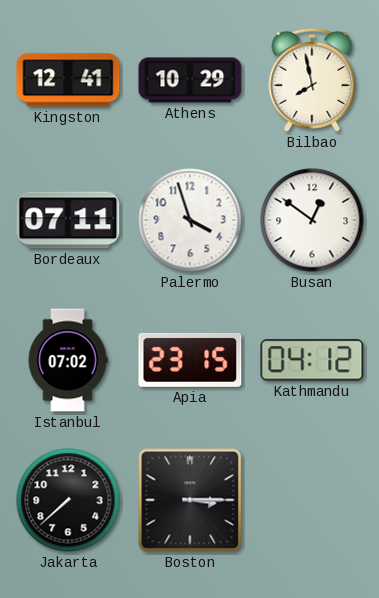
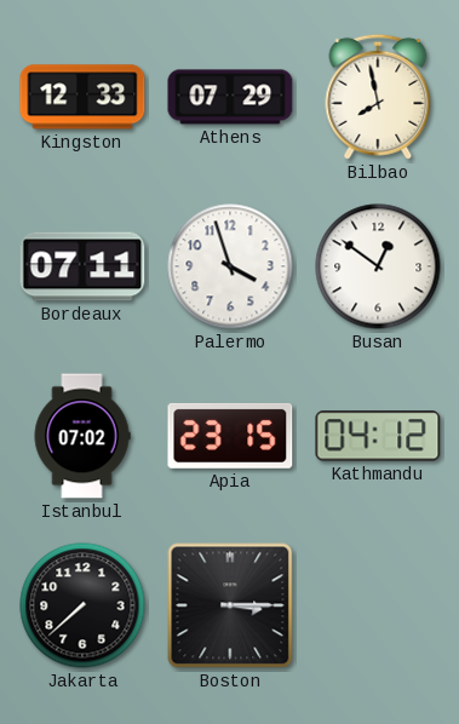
Kingston: 12:41 -> 12:33
Athens: 10:29 -> 07:29
